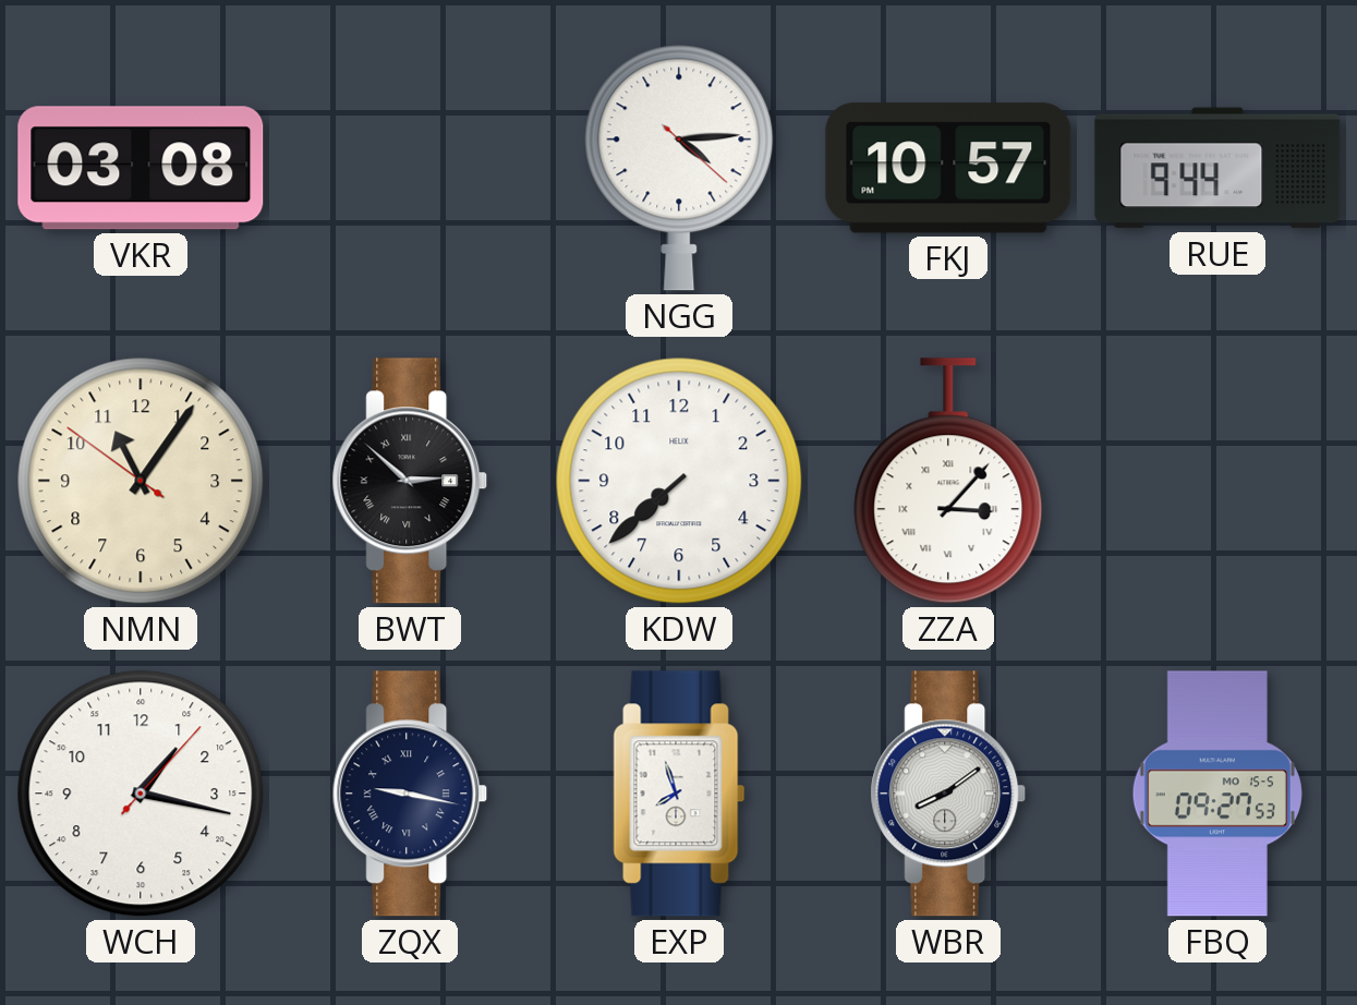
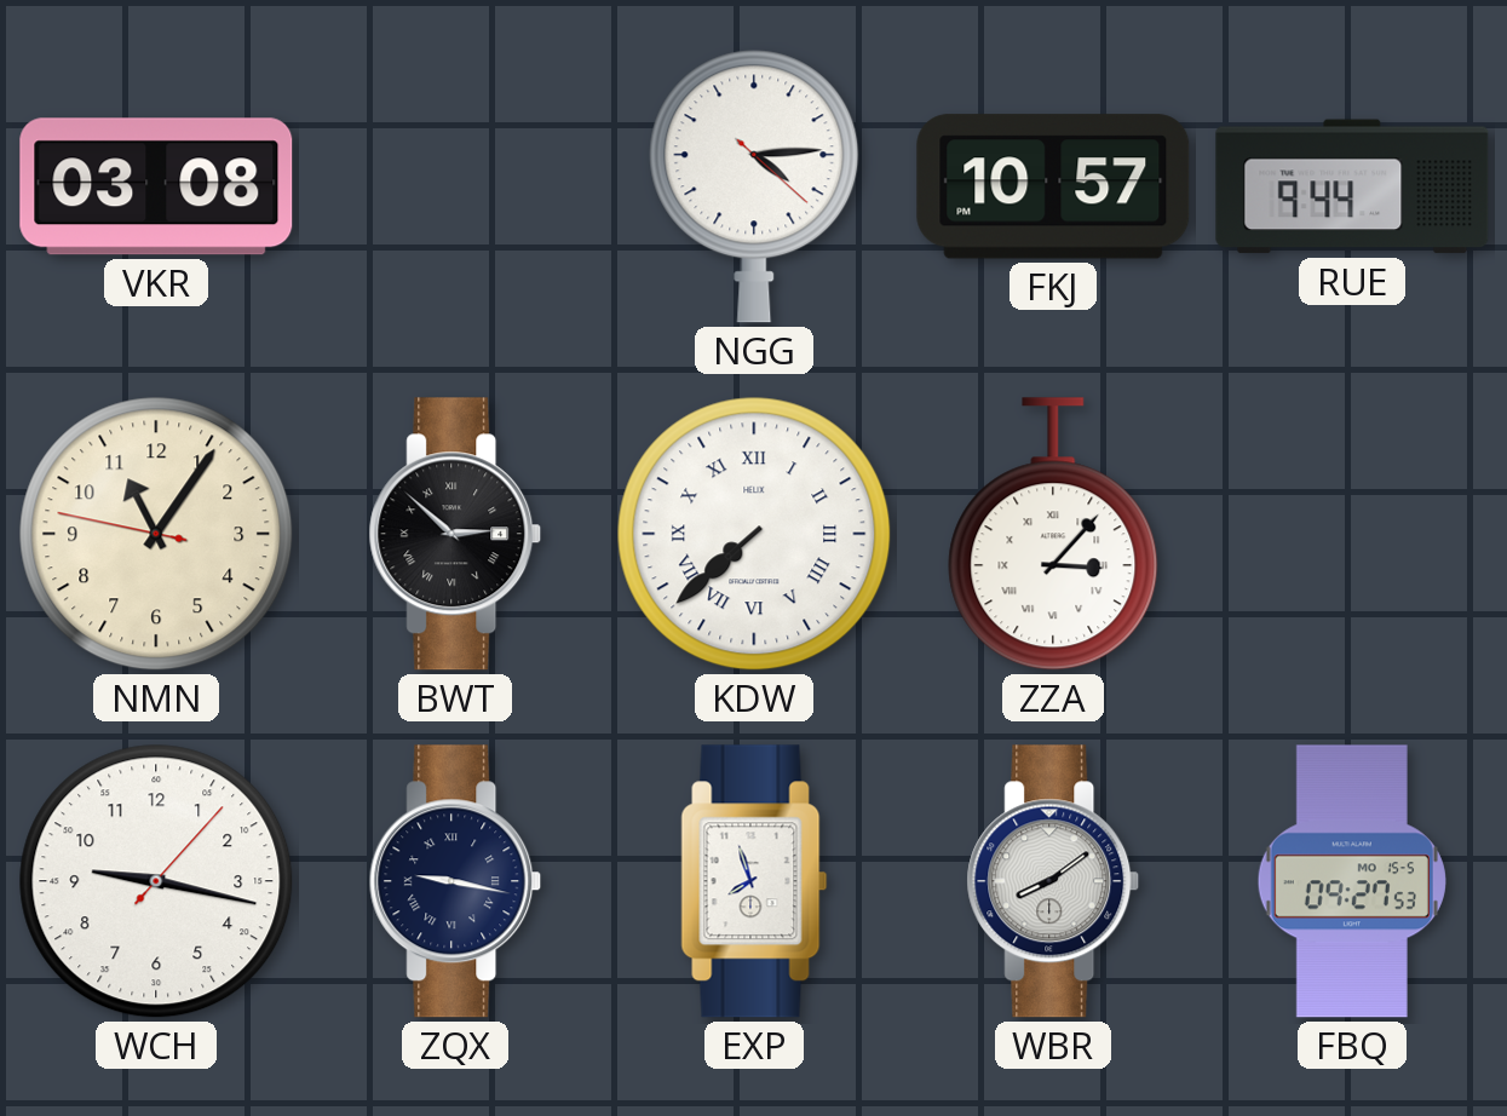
NMN: 11:05:51 -> 11:05:47
KDW numerals: Arabic -> Roman
WCH: 1:17 -> 9:17
